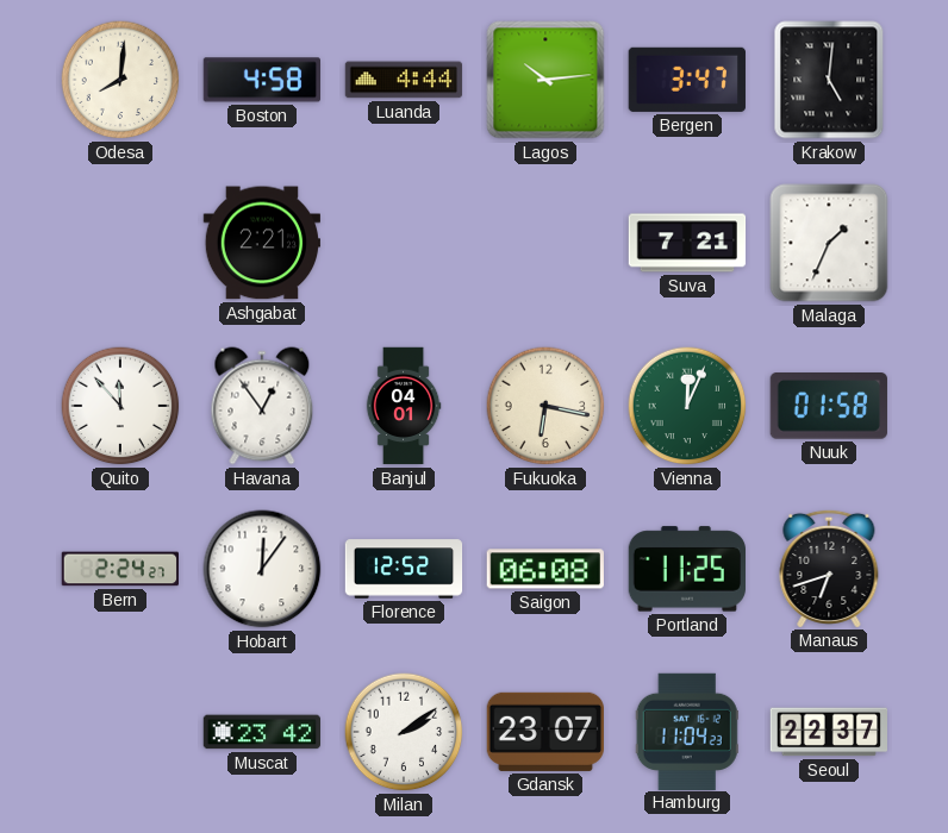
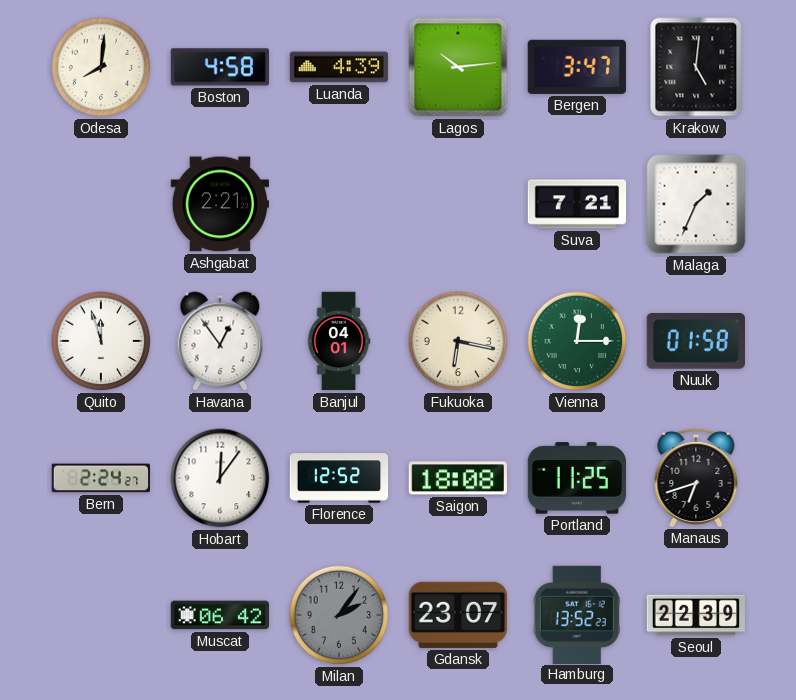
Luanda: 4:44 -> 4:39
Quito: 11:53 -> 11:57
Vienna: 12:04 -> 12:15
Saigon: 06:08 -> 18:08
Muscat: 23:42 -> 06:42
Milan: 2:09 -> 2:06
Milan dial: white -> grey
Hamburg: 11:04 -> 13:52
Seoul: 22:37 -> 22:39
